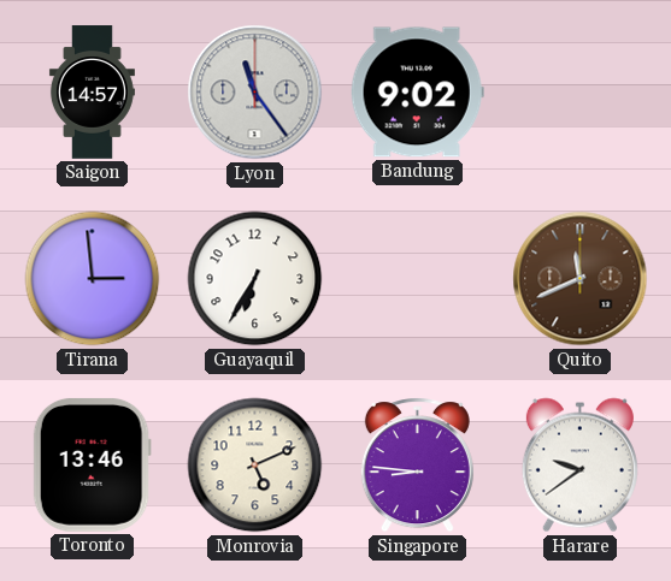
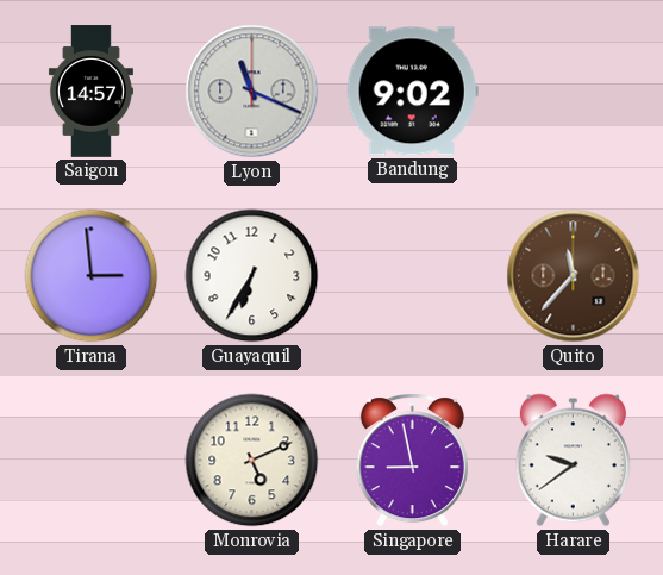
Lyon: 11:24 -> 11:19
Quito: 11:41 -> 11:37
Toronto: 13:46 -> none
Singapore: 8:46 -> 8:58
